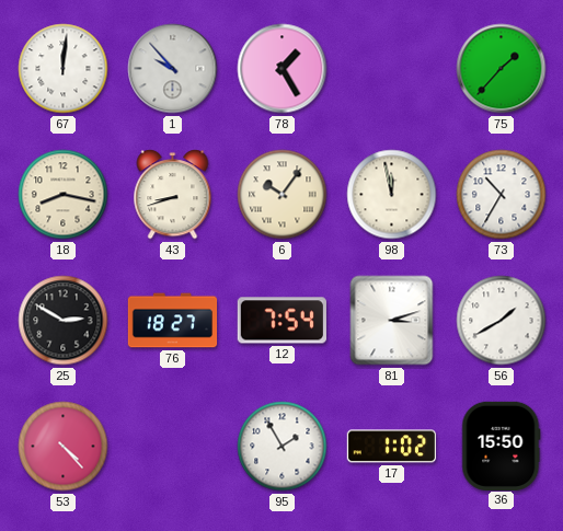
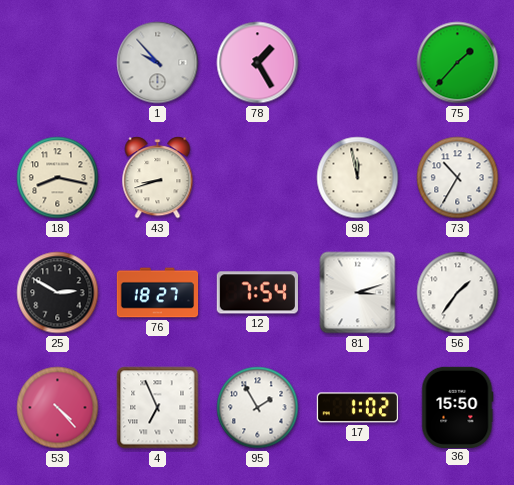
67: 12:01 -> none
6: 10:06 -> none
56: 1:40 -> 1:36
4: none -> 6:56
